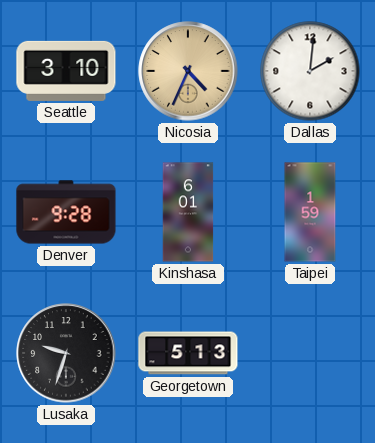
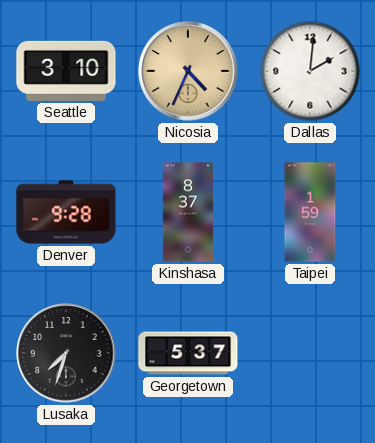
Kinshasa: 6:01 -> 8:37
Lusaka: 9:33 -> 7:33
Georgetown: 5:13 -> 5:37
